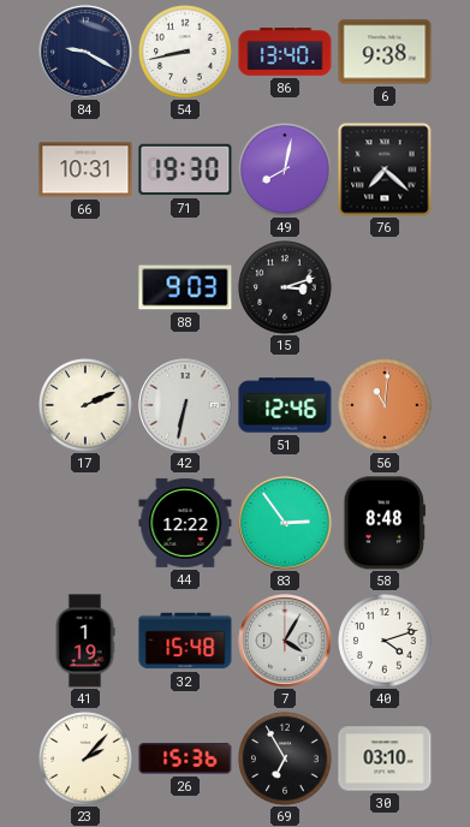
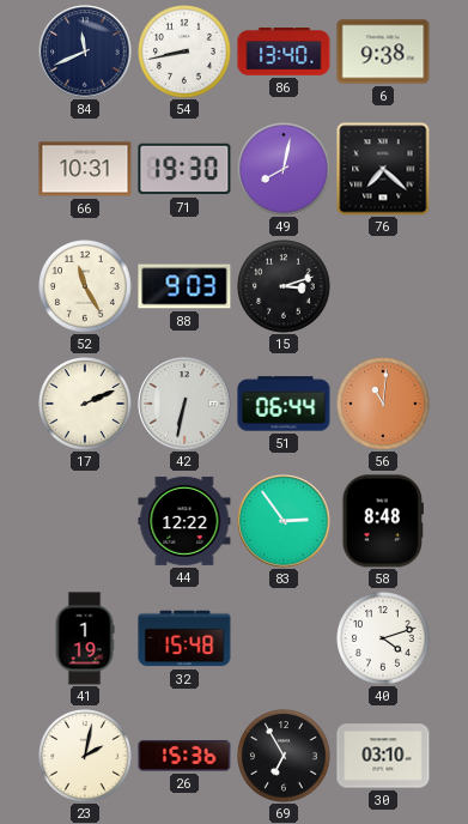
84: 9:20 -> 11:41
52: none -> 11:25
51: 12:46 -> 06:44
7: 4:05 -> none
23: 2:07 -> 2:02
